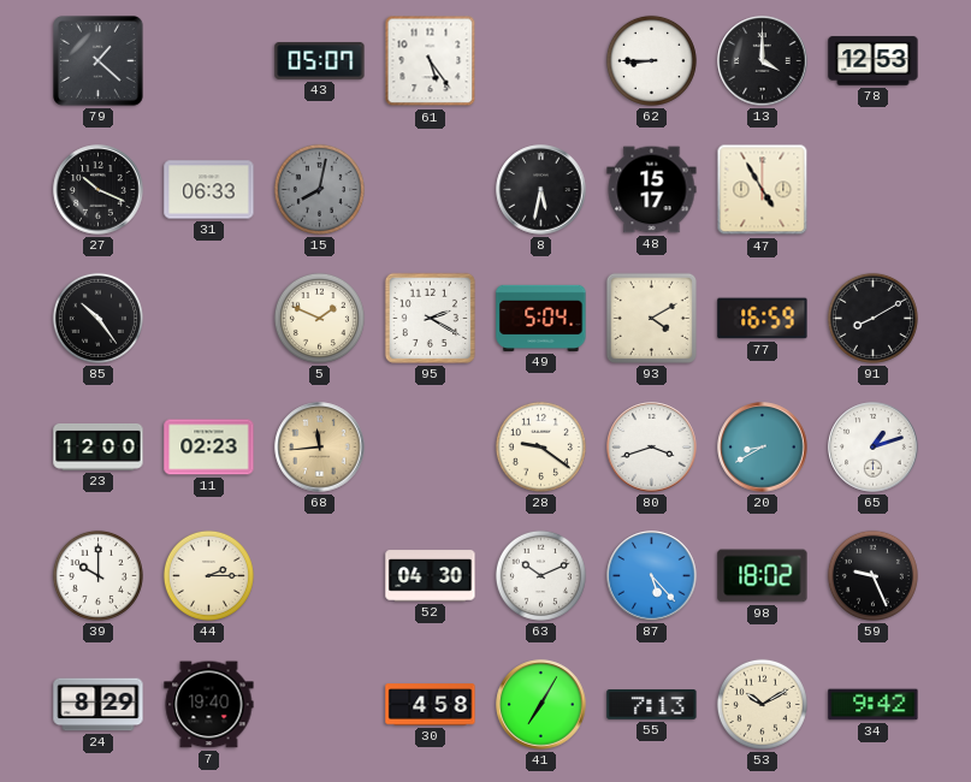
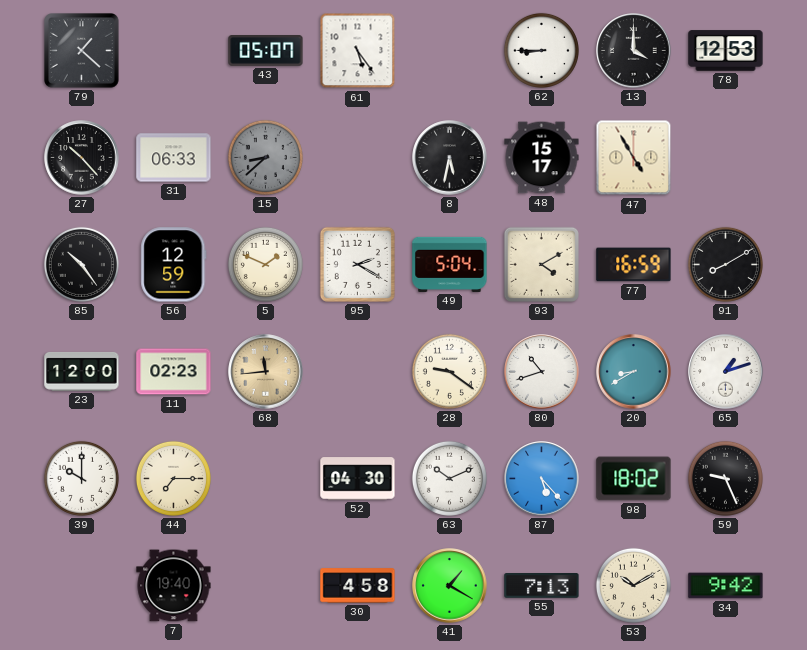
27: 10:19 -> 10:23
15: 8:02 -> 8:38
56: none -> 12:59
80: 3:42 -> 10:42
44: 2:15 -> 7:15
24: 8:29 -> none
41: 7:05 -> 1:20
